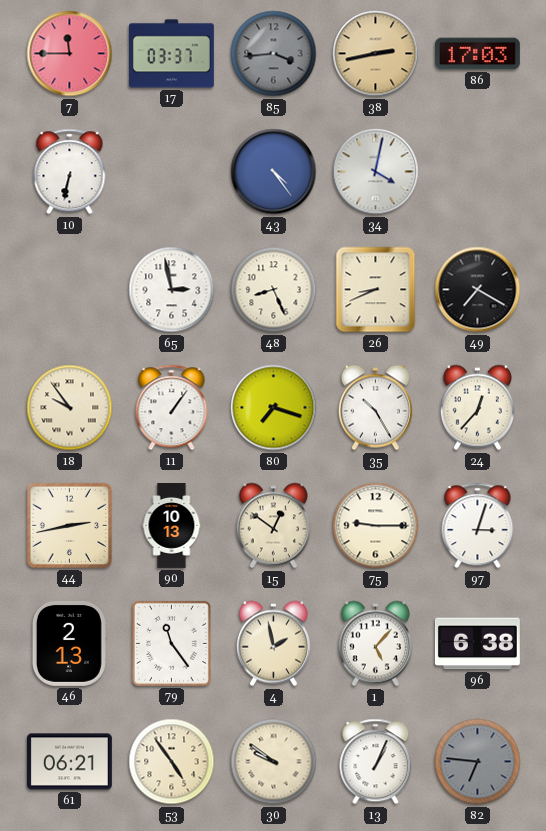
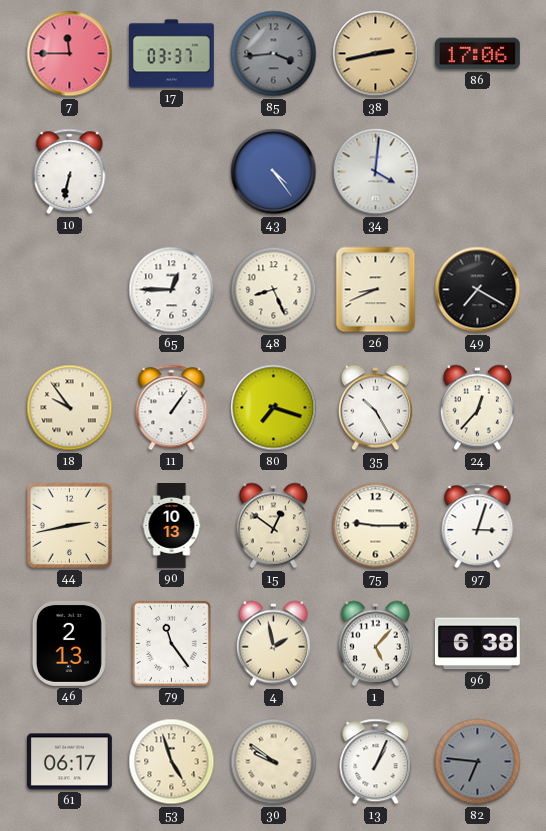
86: 17:03 -> 17:06
34: 4:02 -> 4:01
65: 2:58 -> 12:45
61: 06:21 -> 06:17
53: 4:54 -> 4:57
